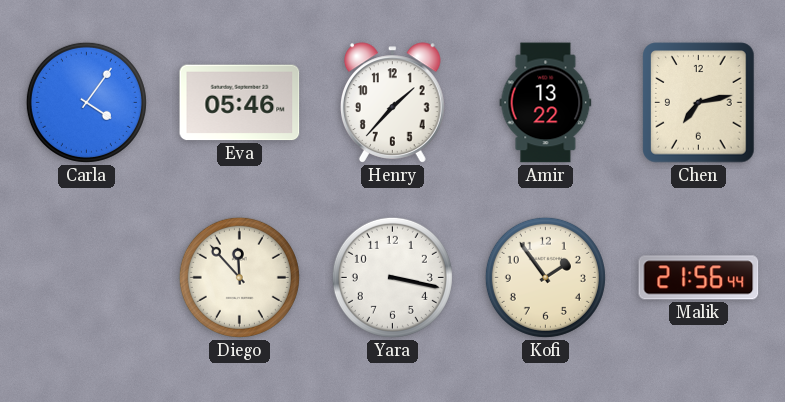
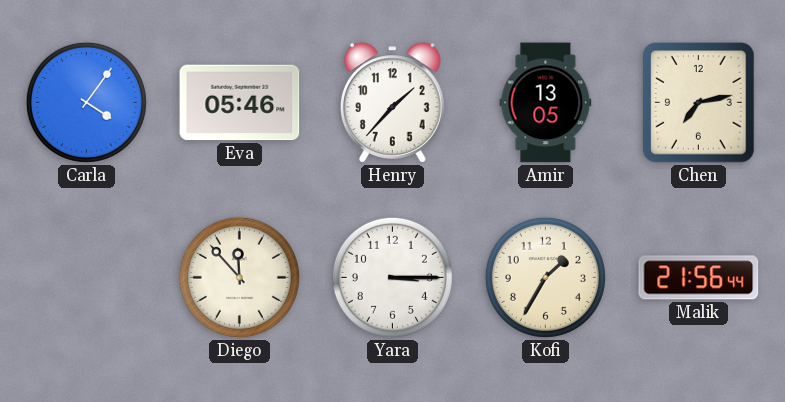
Amir: 13:22 -> 13:05
Yara: 3:17 -> 3:15
Kofi: 1:54 -> 1:35
